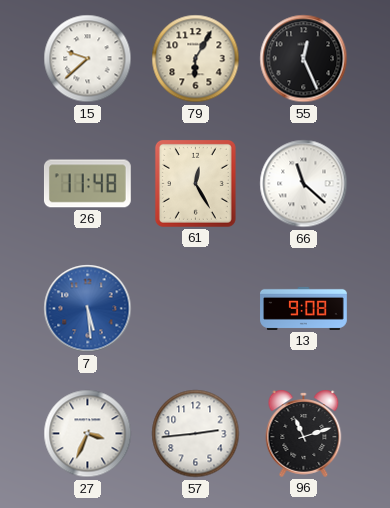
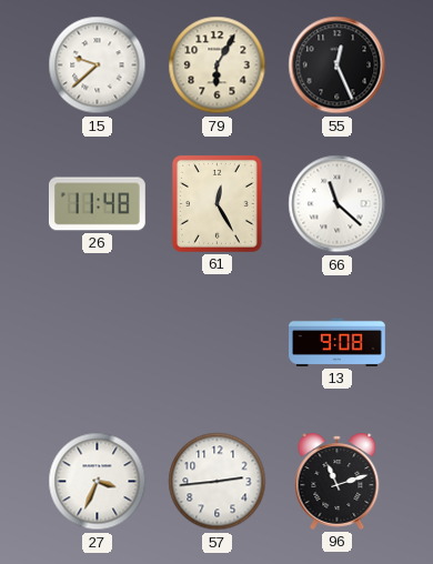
7: 5:29 -> none
